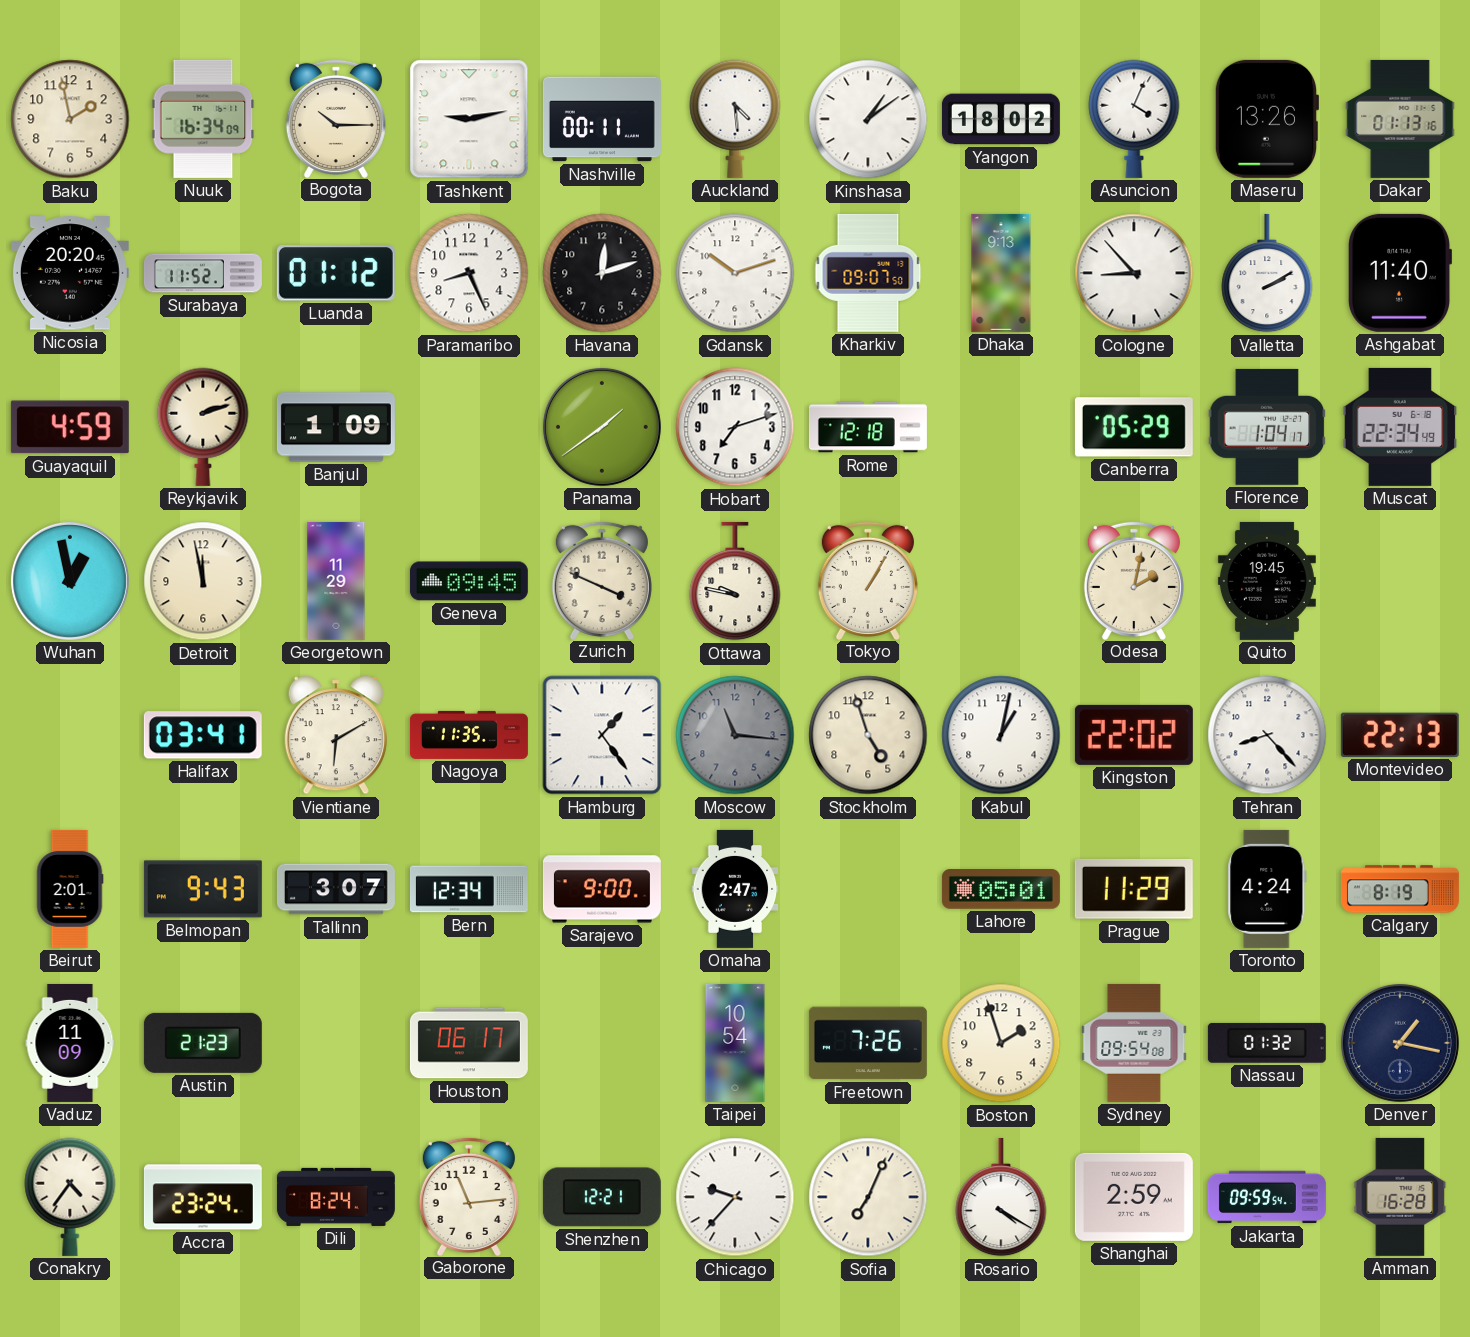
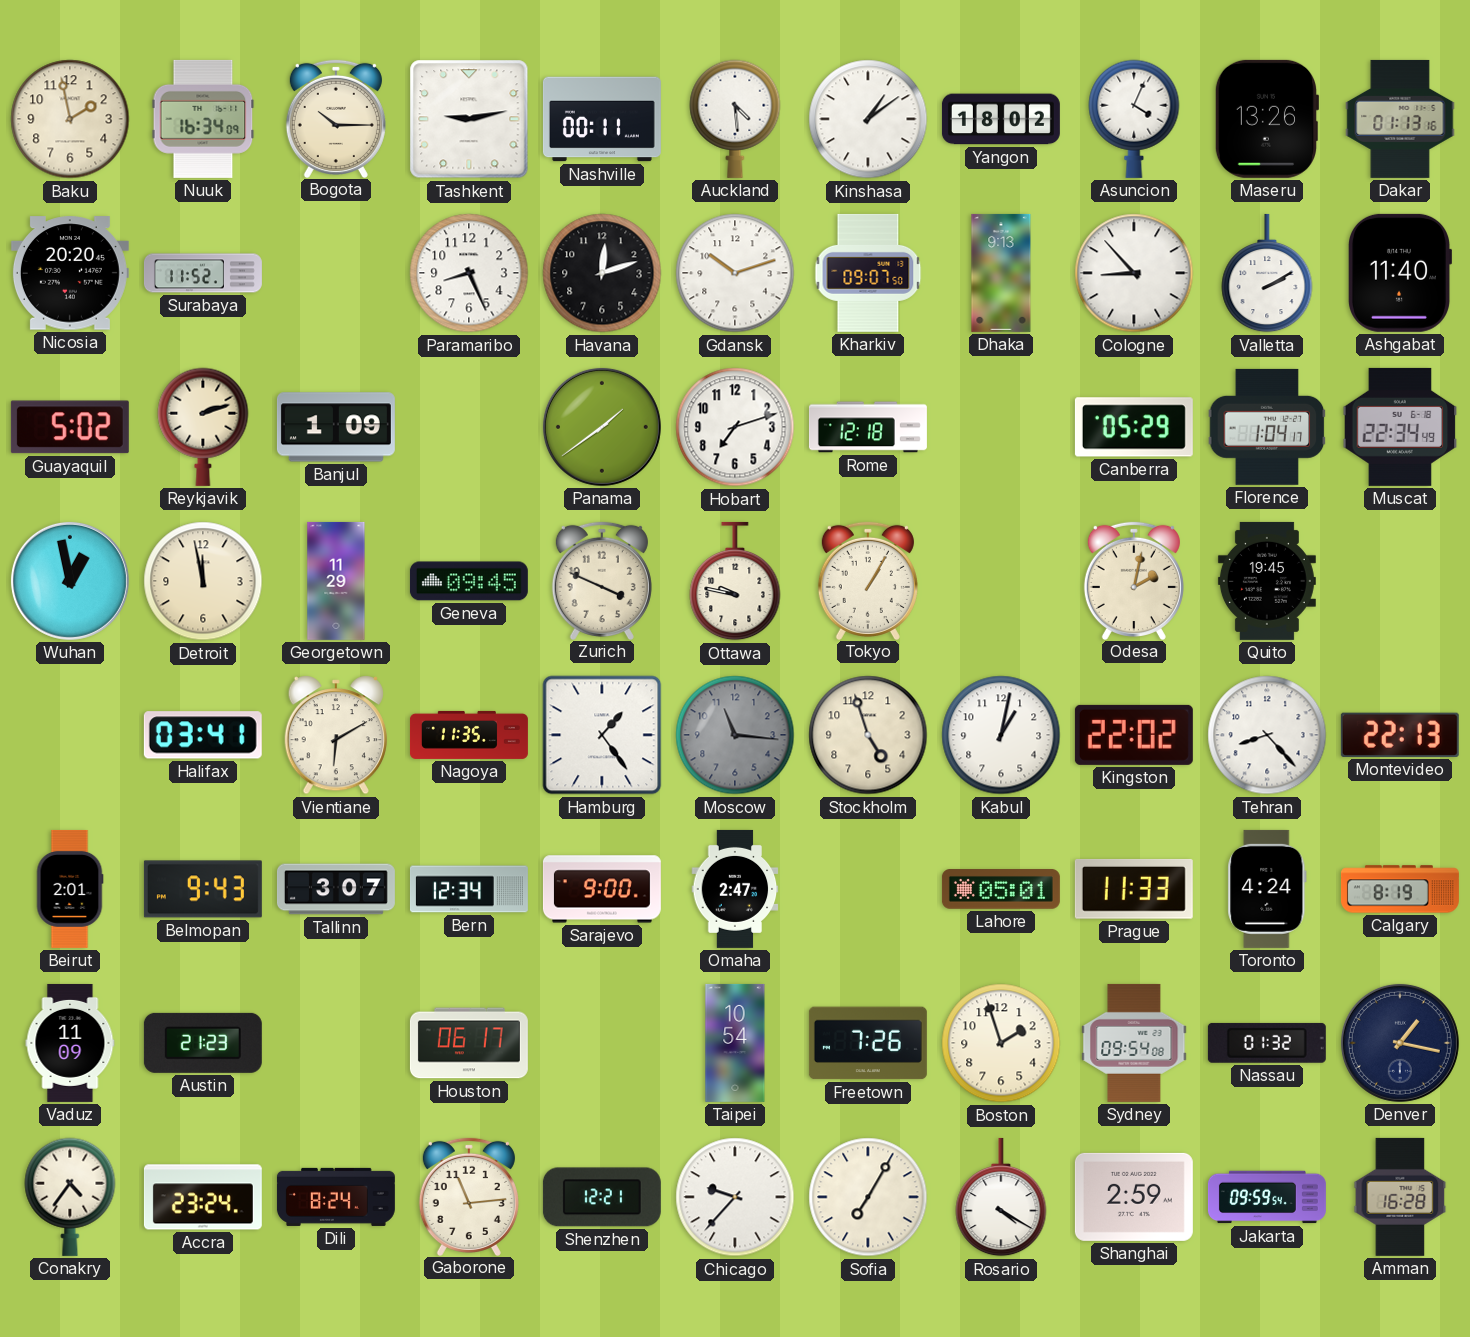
Luanda: 01:12 -> none
Guayaquil: 4:59 -> 5:02
Prague: 11:29 -> 11:33
Sofia: 7:04 -> 7:05
